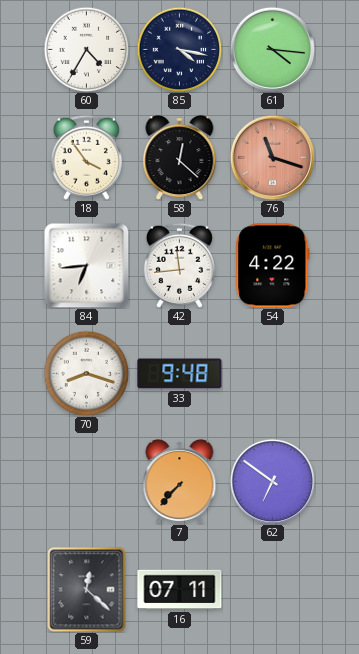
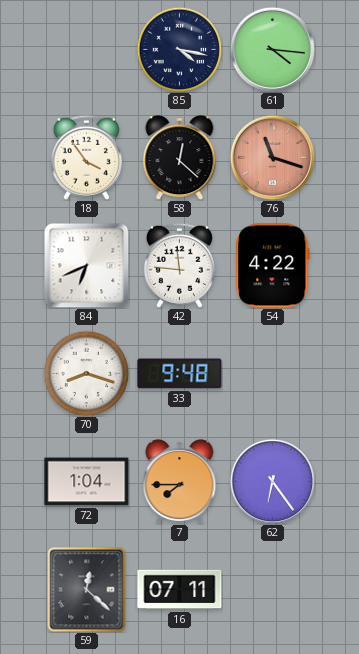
60: 4:35 -> none
84: 6:44 -> 6:41
42: 11:44 -> 11:46
72: none -> 1:04
7: 7:37 -> 7:45
62: 6:51 -> 6:24
